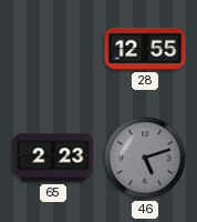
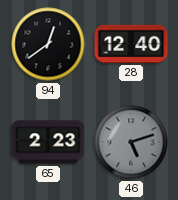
94: none -> 12:39
28: 12:55 -> 12:40
